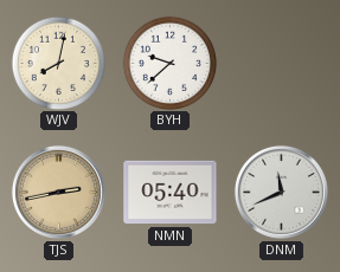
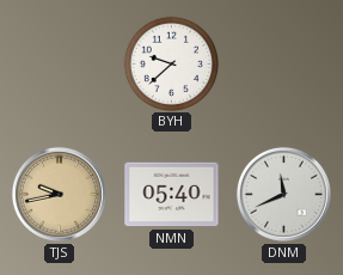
WJV: 8:02 -> none
TJS: 2:43 -> 9:43
